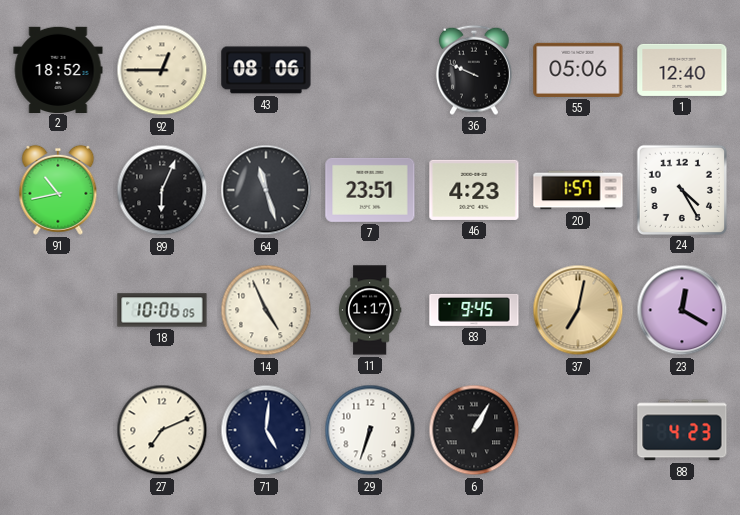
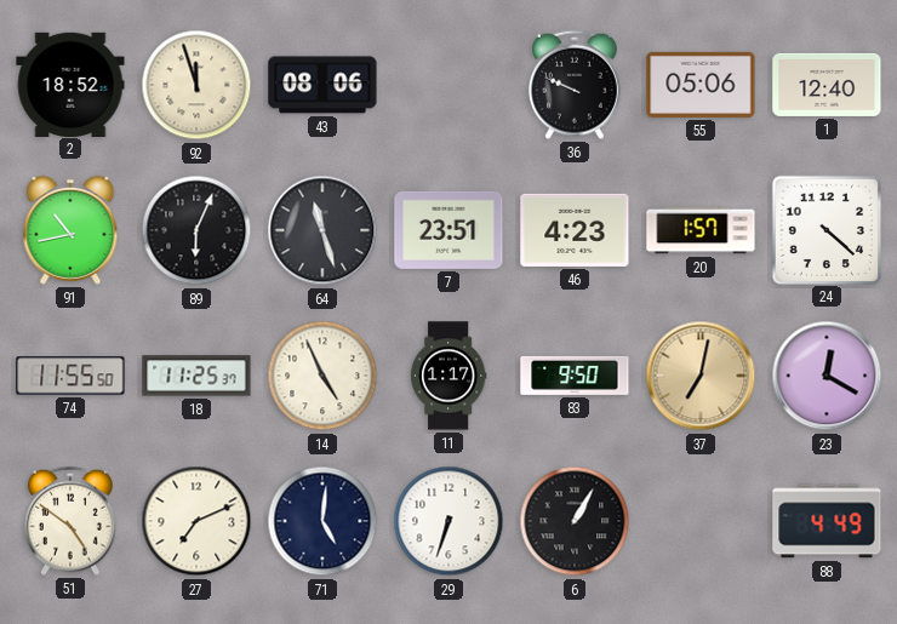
92: 12:45 -> 11:57
24: 4:25 -> 4:22
74: none -> 11:55
18: 10:06 -> 11:25
83: 9:45 -> 9:50
51: none -> 4:51
88: 4:23 -> 4:49
